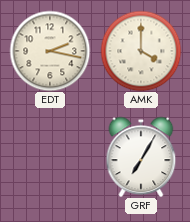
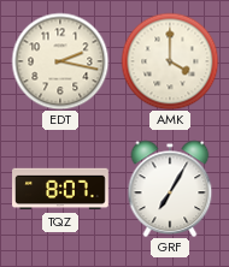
TQZ: none -> 8:07
